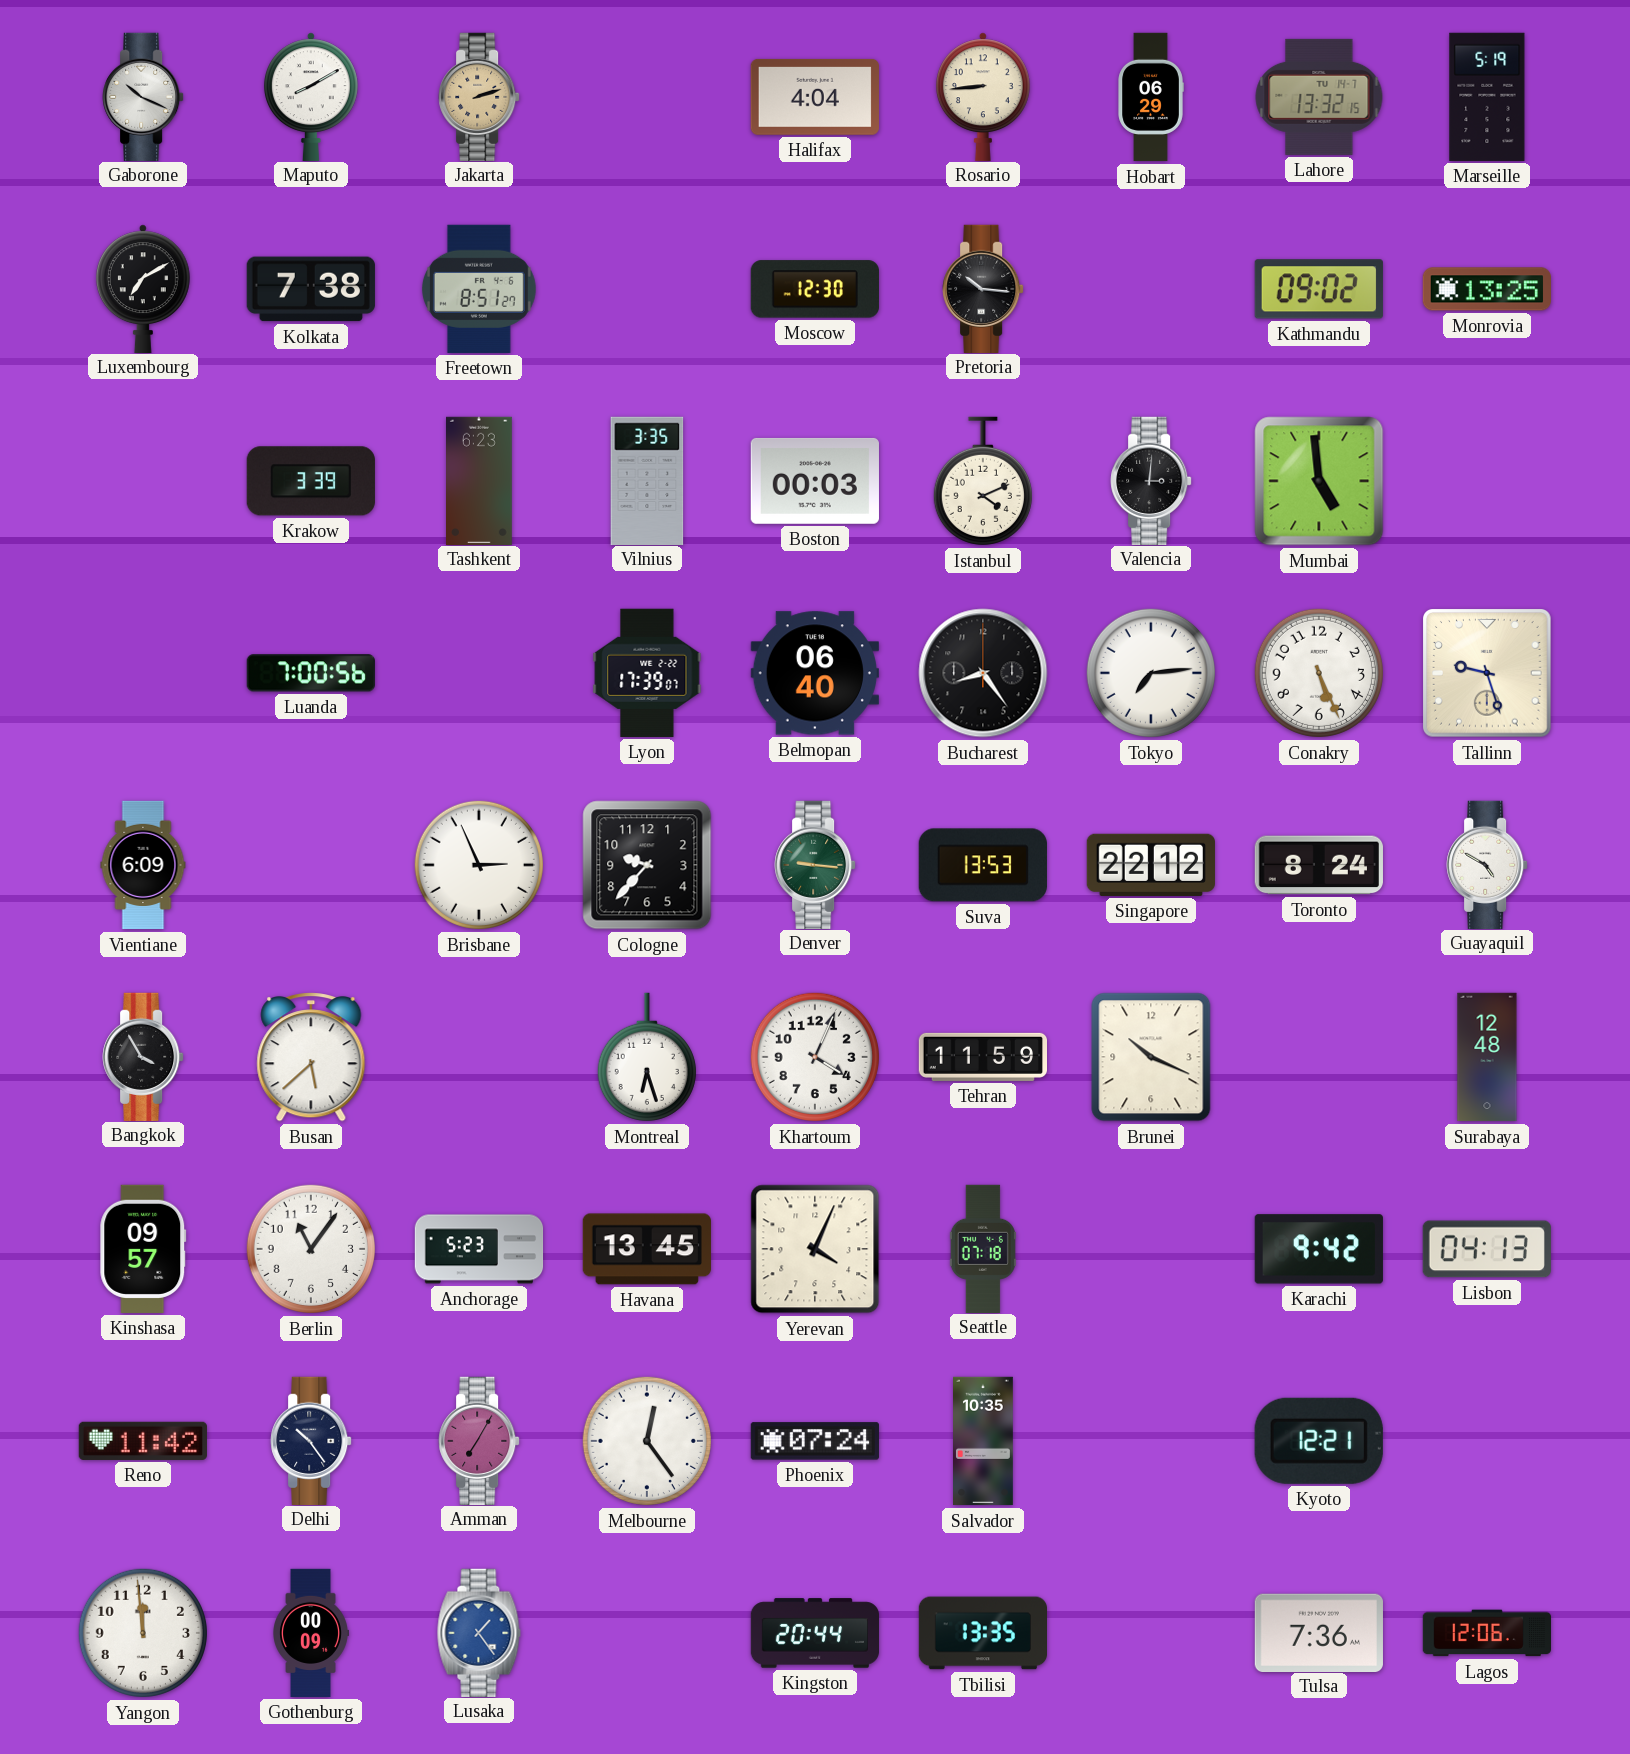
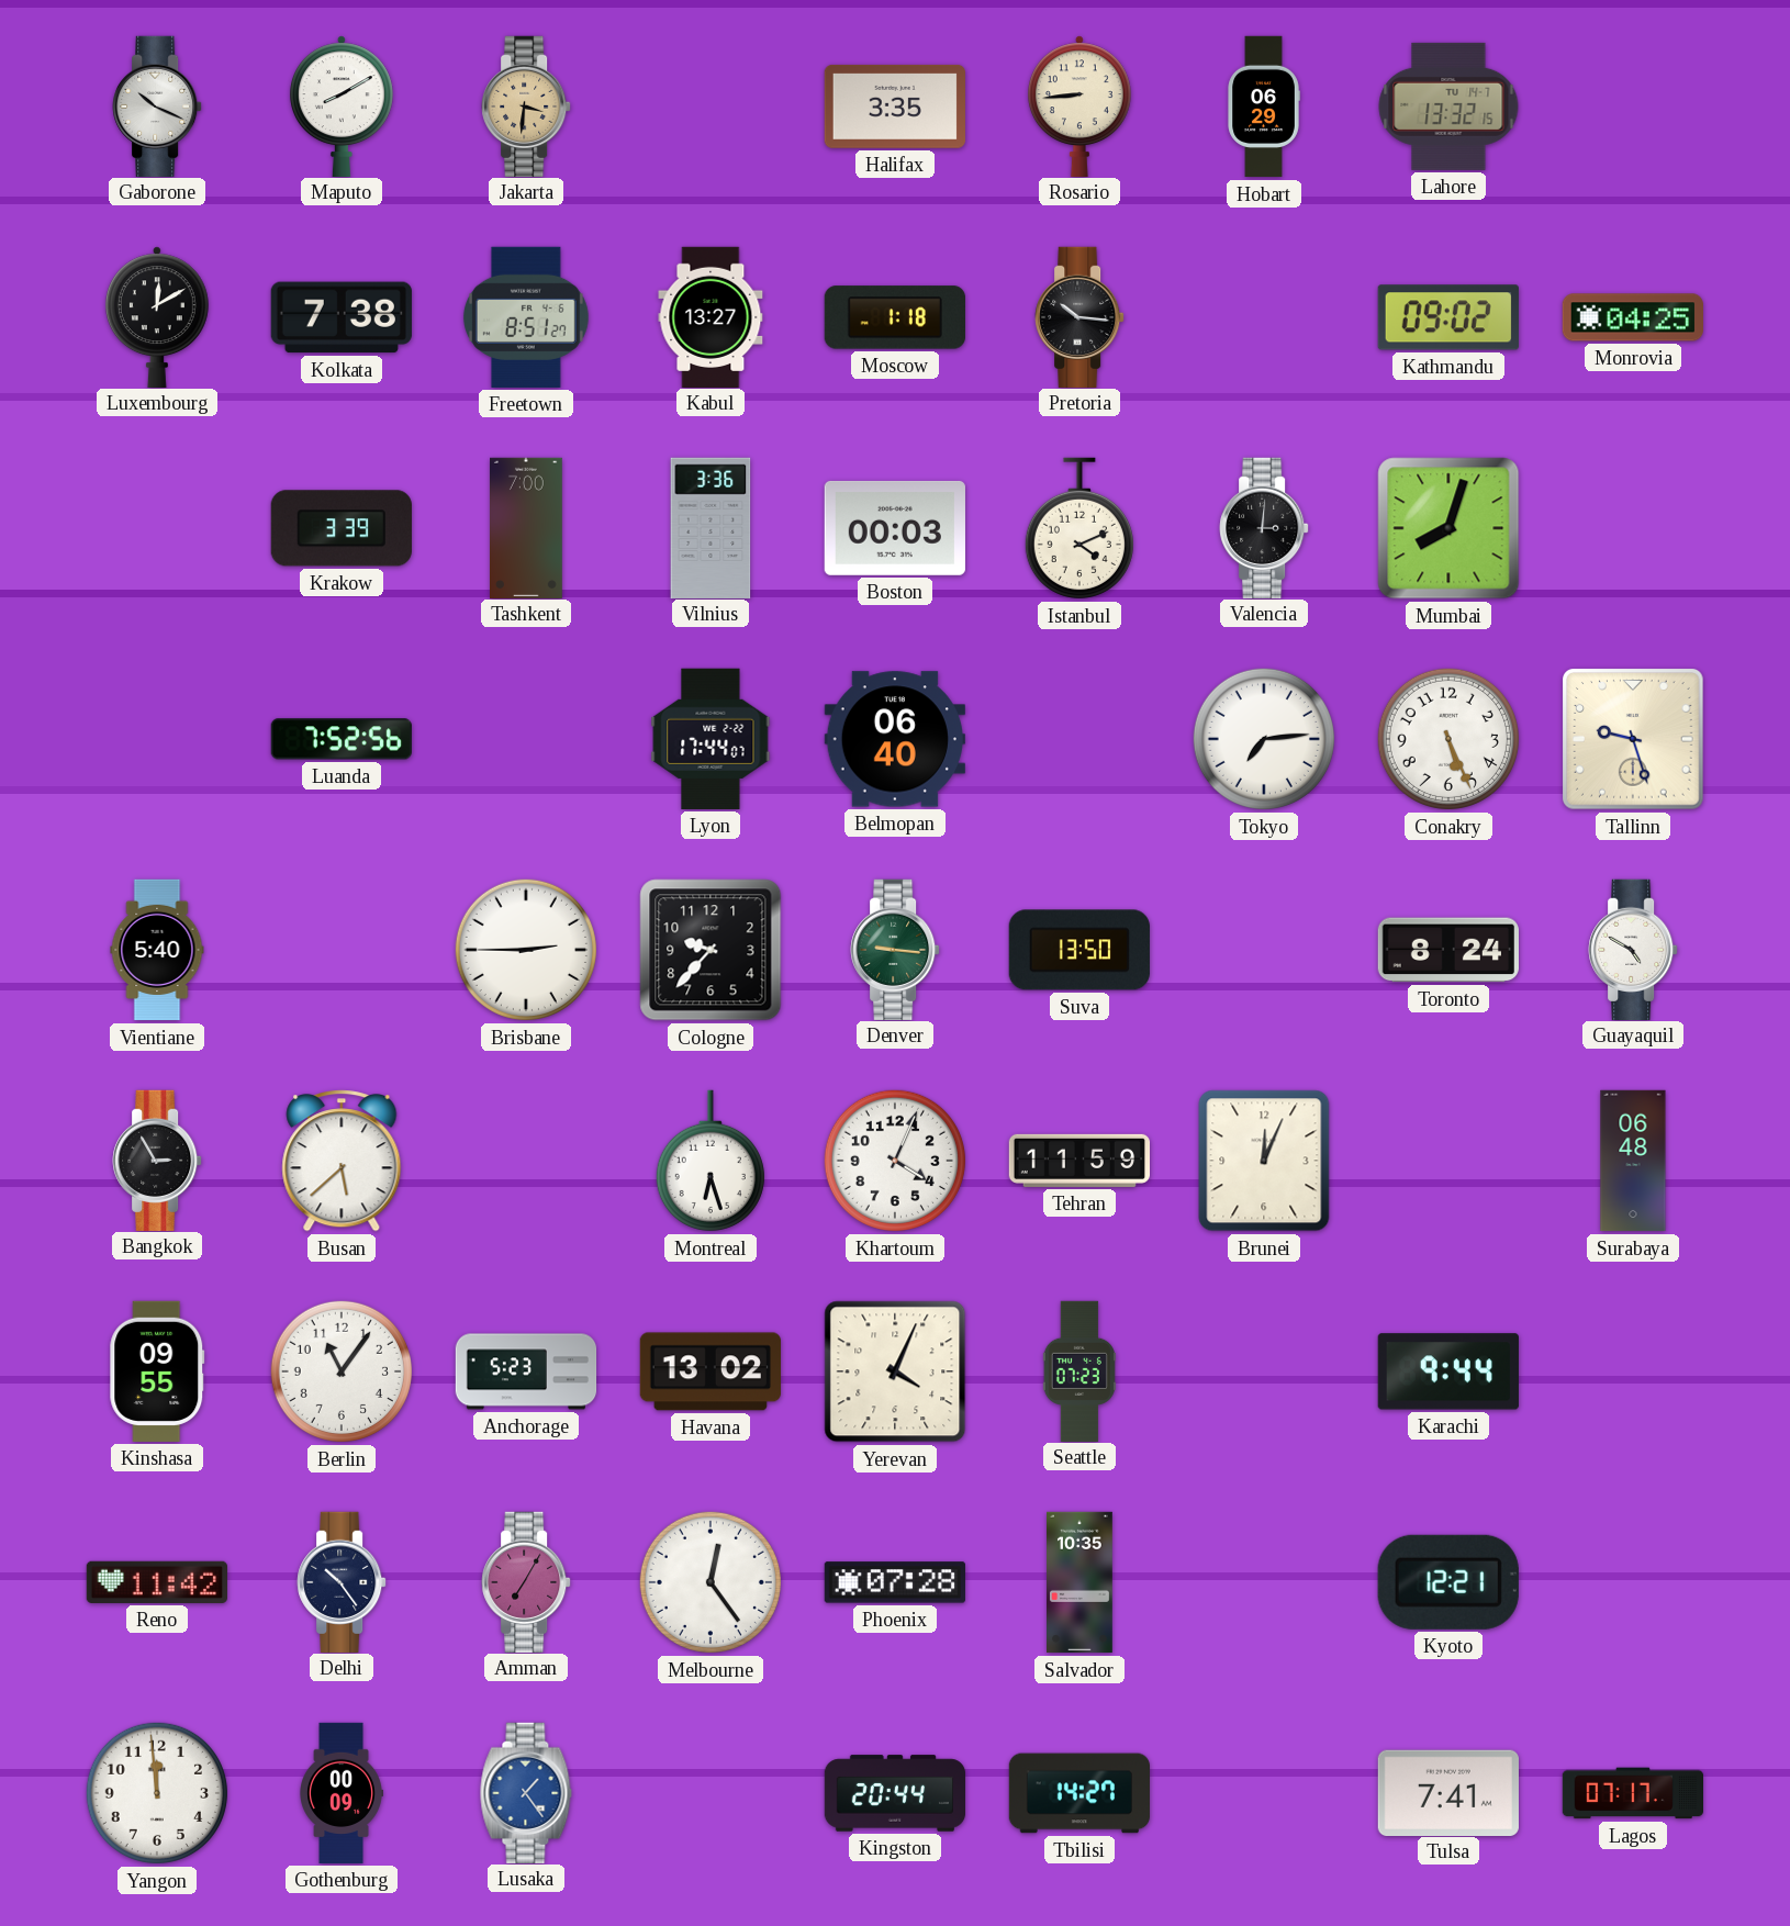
Jakarta: 2:12 -> 3:31
Halifax: 4:04 -> 3:35
Marseille: 5:19 -> none
Luxembourg: 7:10 -> 12:10
Kabul: none -> 13:27
Moscow: 12:30 -> 1:18
Monrovia: 13:25 -> 04:25
Tashkent: 6:23 -> 7:00
Vilnius: 3:35 -> 3:36
Mumbai: 4:59 -> 8:03
Luanda: 7:00 -> 7:52
Lyon: 17:39 -> 17:44
Bucharest: 8:24 -> none
Vientiane: 6:09 -> 5:40
Brisbane: 2:56 -> 2:45
Suva: 13:53 -> 13:50
Singapore: 22:12 -> none
Bangkok: 3:55 -> 2:55
Brunei: 10:19 -> 12:04
Surabaya: 12:48 -> 06:48
Kinshasa: 09:57 -> 09:55
Havana: 13:45 -> 13:02
Seattle: 07:18 -> 07:23
Karachi: 9:42 -> 9:44
Lisbon: 04:13 -> none
Phoenix: 07:24 -> 07:28
Tbilisi: 13:35 -> 14:27
Tulsa: 7:36 -> 7:41
Lagos: 12:06 -> 07:17
